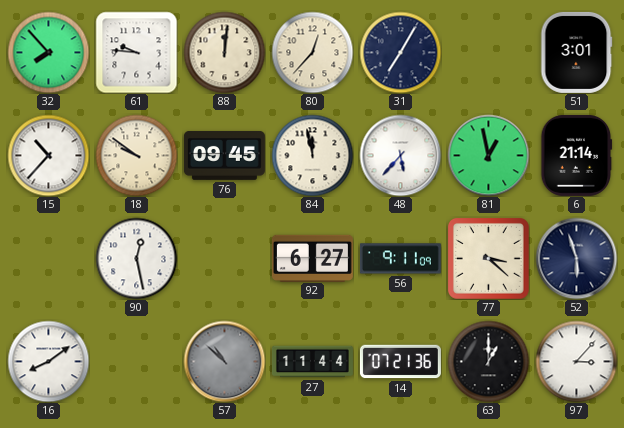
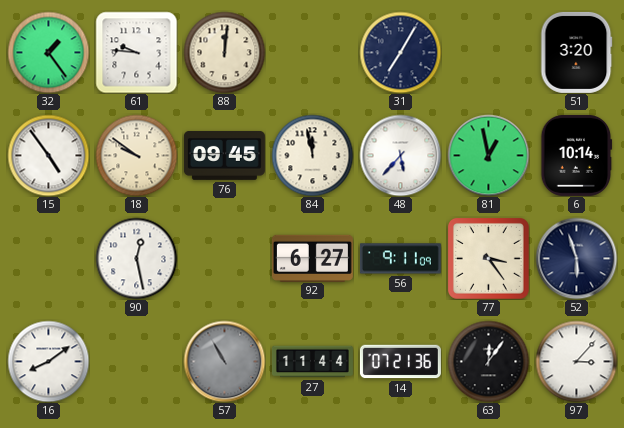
32: 7:53 -> 1:24
80: 12:37 -> none
51: 3:01 -> 3:20
15: 10:37 -> 4:54
6: 21:14 -> 10:14
77: 3:22 -> 3:24
57: 10:52 -> 10:55
63: 1:00 -> 12:06
